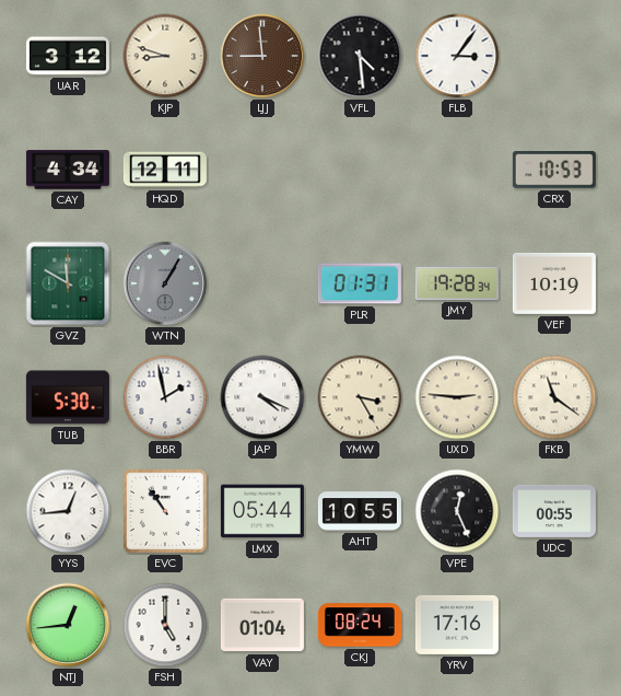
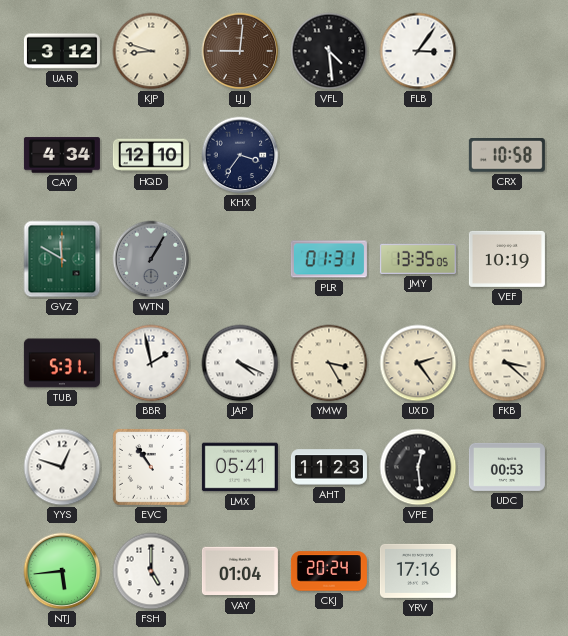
LJJ: 8:59 -> 9:01
HQD: 12:11 -> 12:10
KHX: none -> 3:36
CRX: 10:53 -> 10:58
JMY: 19:28 -> 13:35
TUB: 5:30 -> 5:31
UXD: 2:46 -> 2:24
FKB: 11:21 -> 3:22
YYS: 12:44 -> 12:48
LMX: 05:44 -> 05:41
AHT: 10:55 -> 11:23
VPE: 12:26 -> 12:29
UDC: 00:55 -> 00:53
NTJ: 12:44 -> 5:44
CKJ: 08:24 -> 20:24
